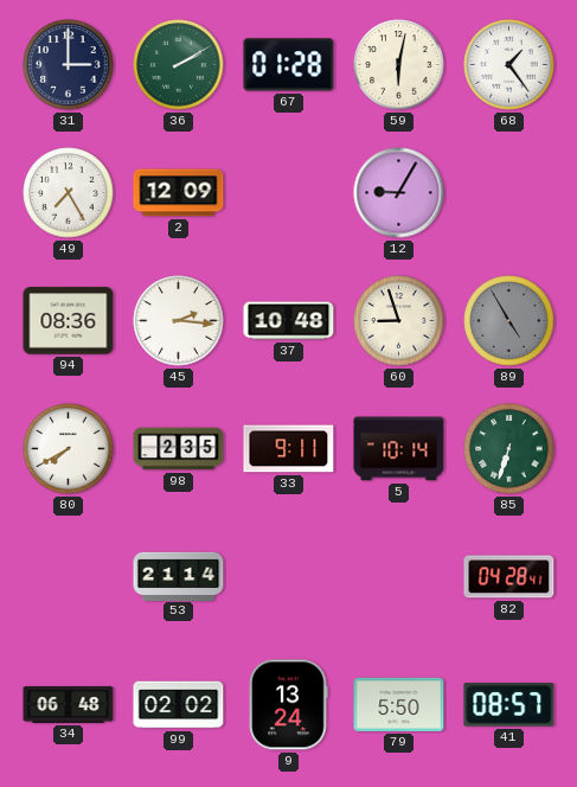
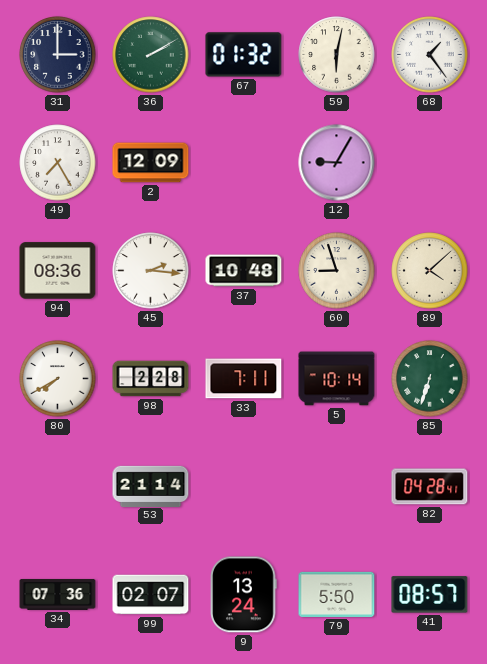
67: 01:28 -> 01:32
89: 4:55 -> 4:08
89 dial: grey -> cream
98: 2:35 -> 2:28
33: 9:11 -> 7:11
34: 06:48 -> 07:36
99: 02:02 -> 02:07
